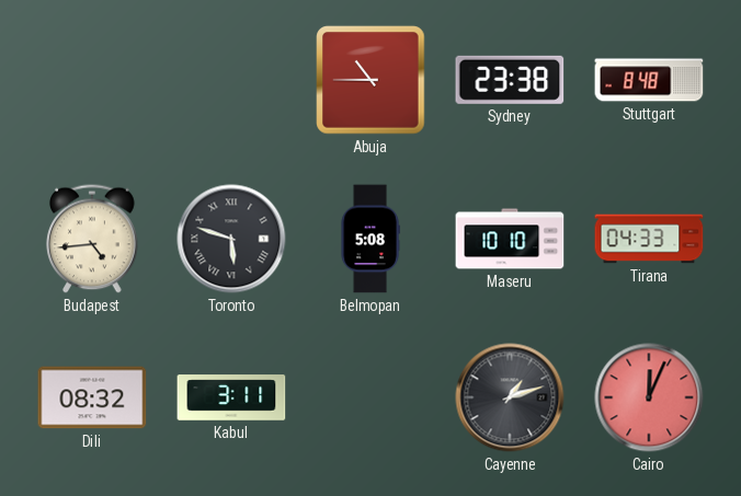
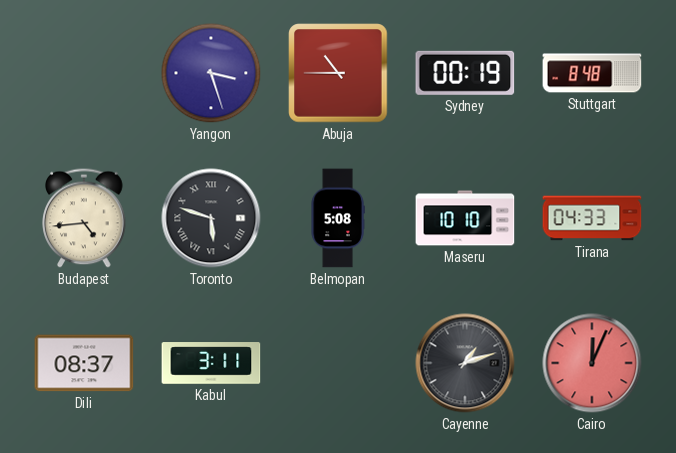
Yangon: none -> 3:27
Sydney: 23:38 -> 00:19
Dili: 08:32 -> 08:37
